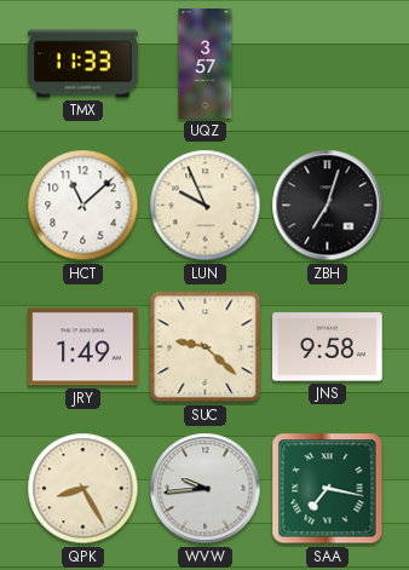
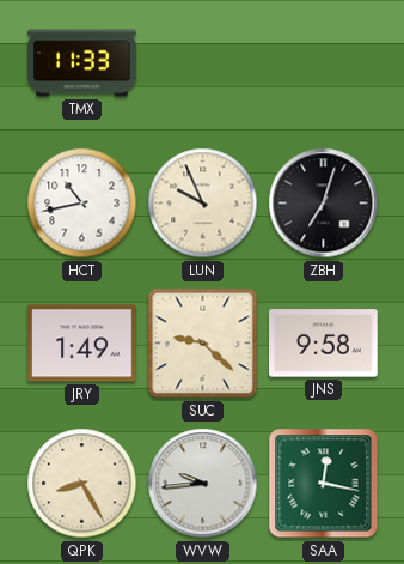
UQZ: 3:57 -> none
HCT: 11:08 -> 10:43
SAA: 7:17 -> 12:17
